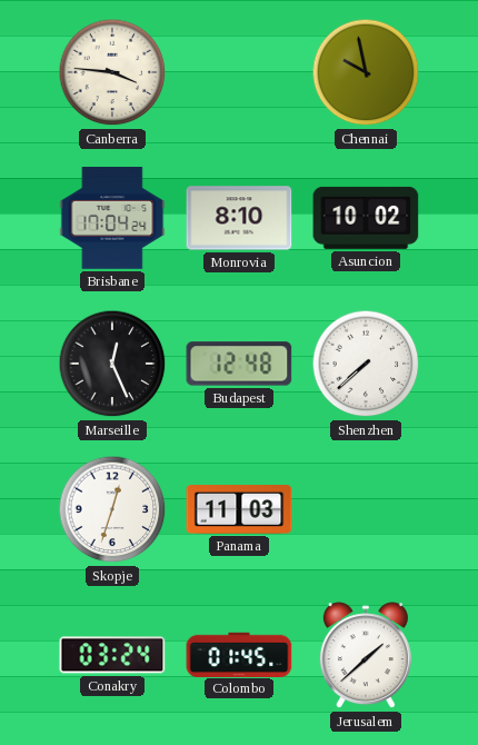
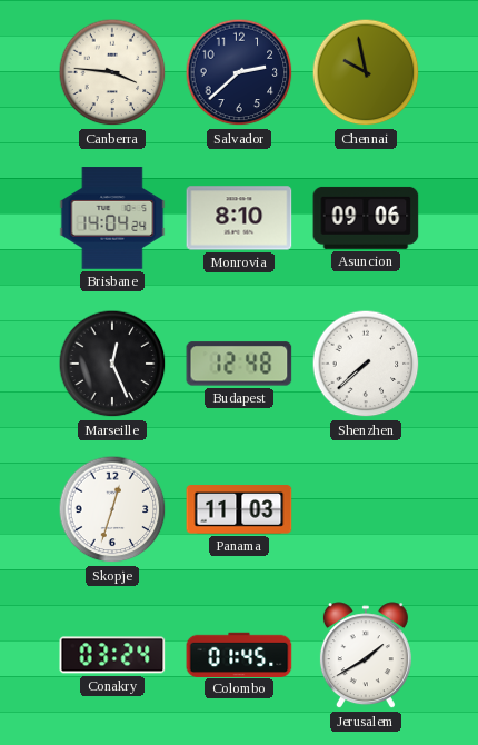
Salvador: none -> 2:38
Brisbane: 17:04 -> 14:04
Asuncion: 10:02 -> 09:06
Jerusalem: 1:38 -> 1:40
